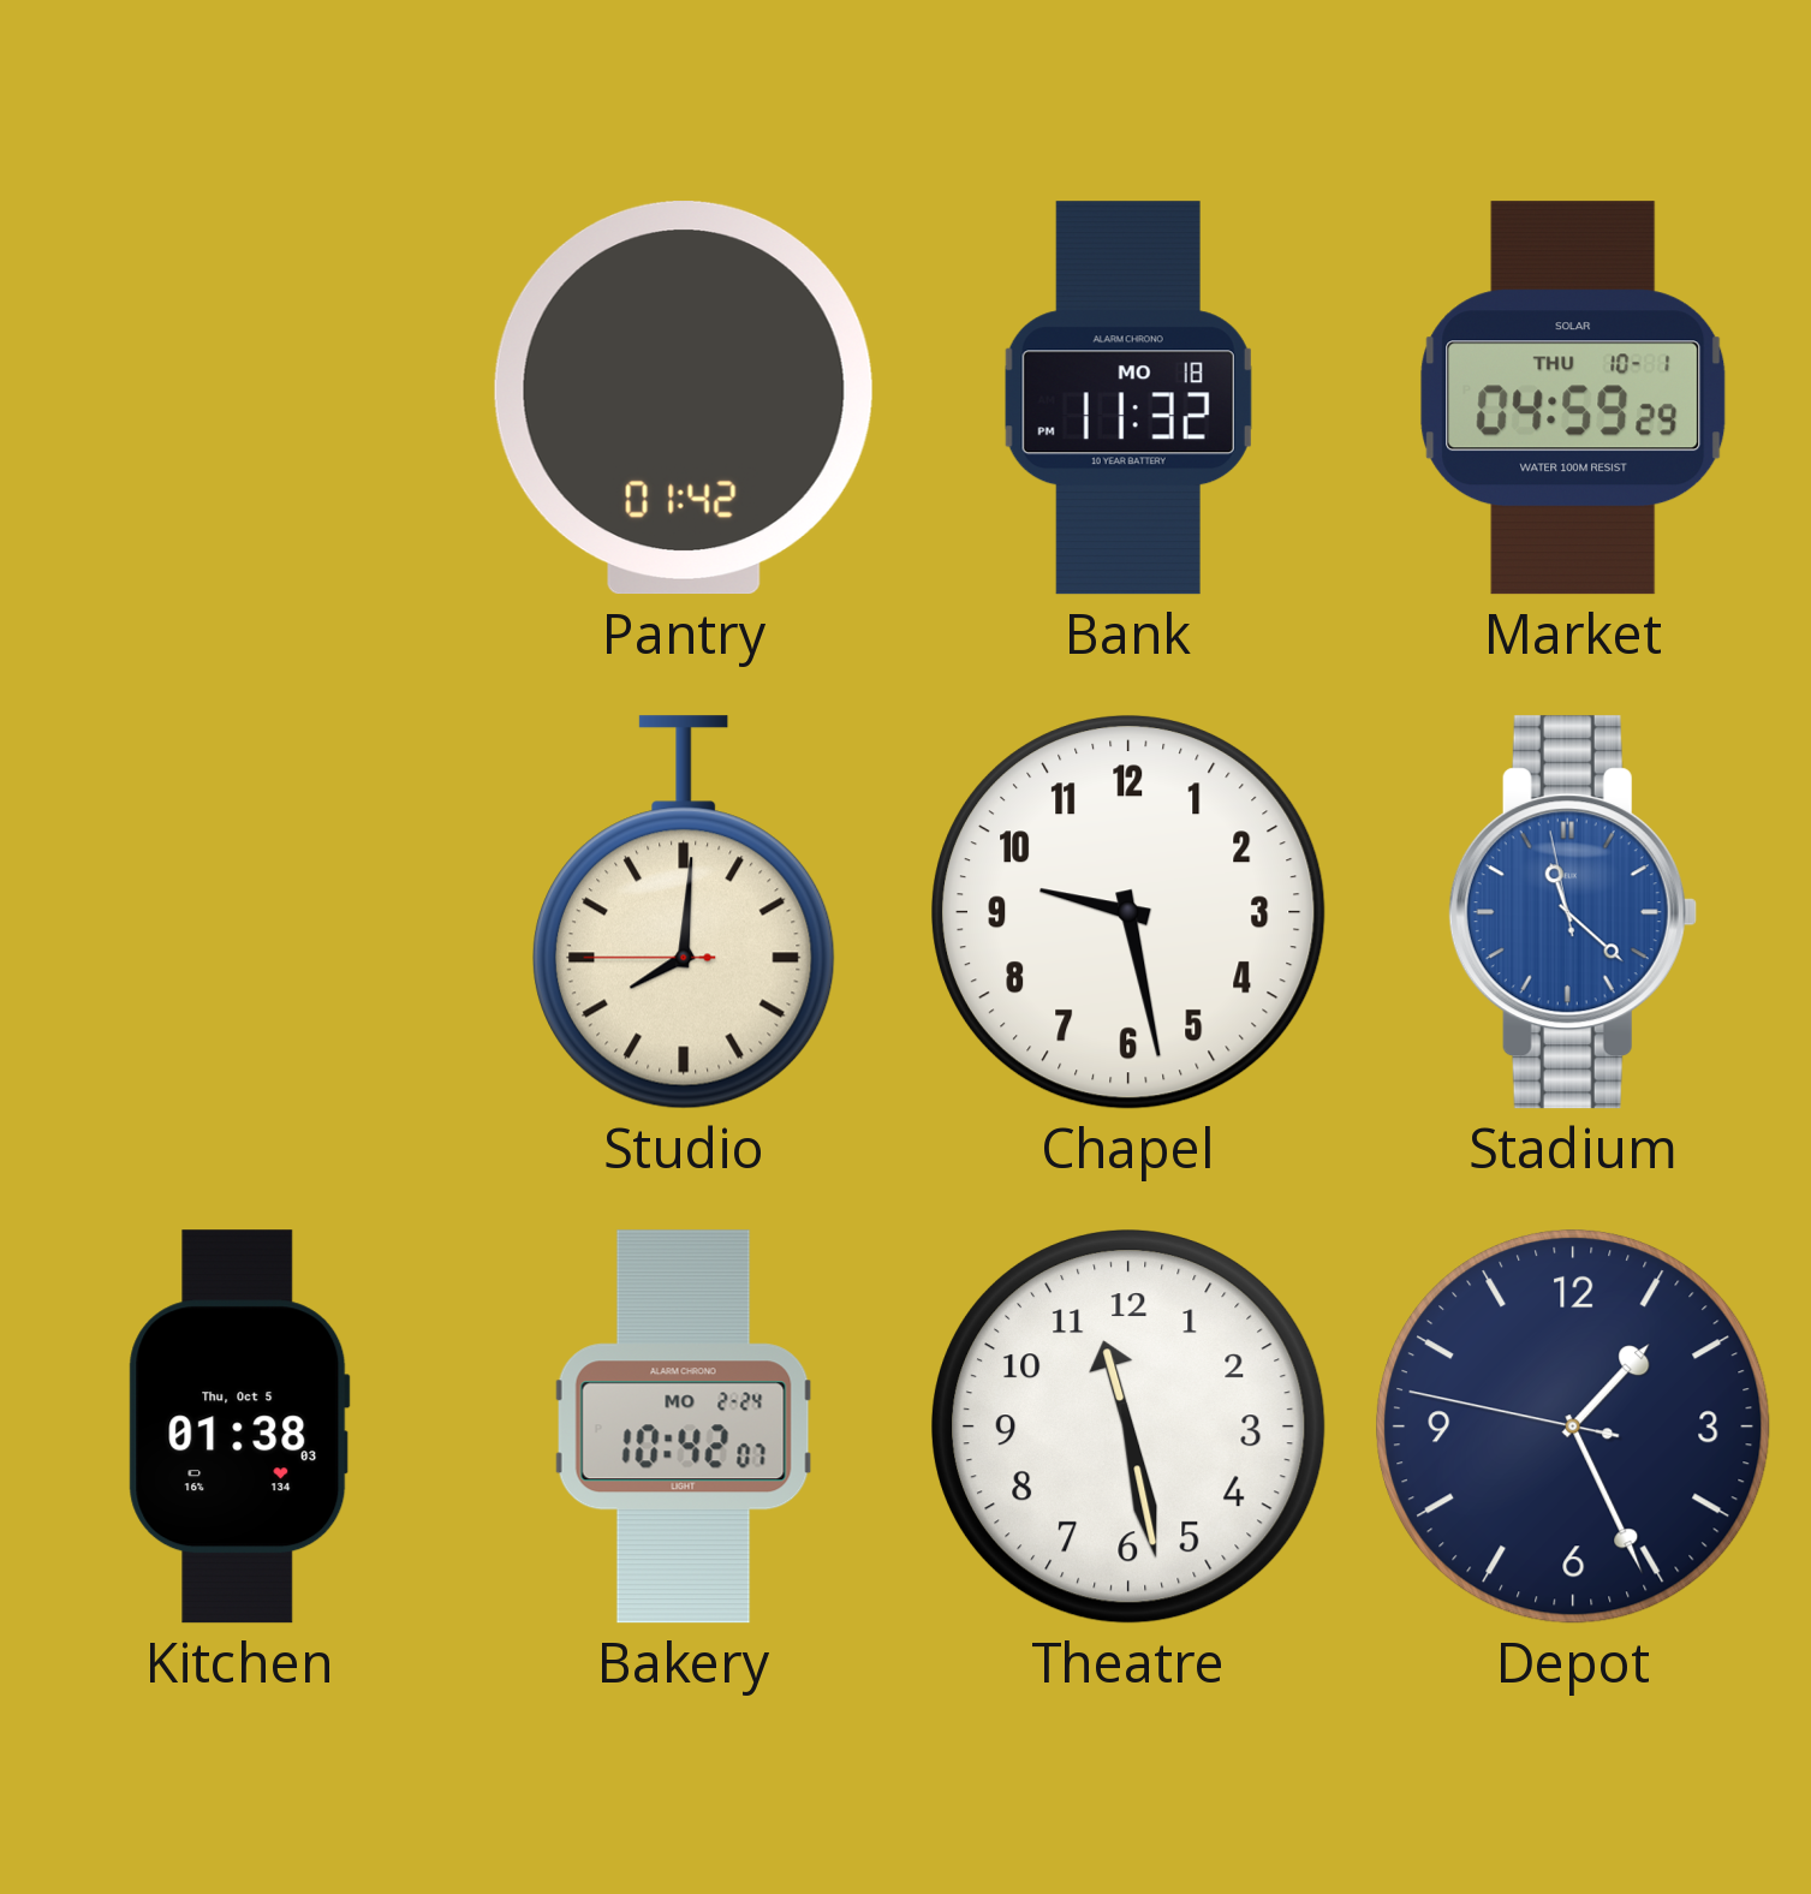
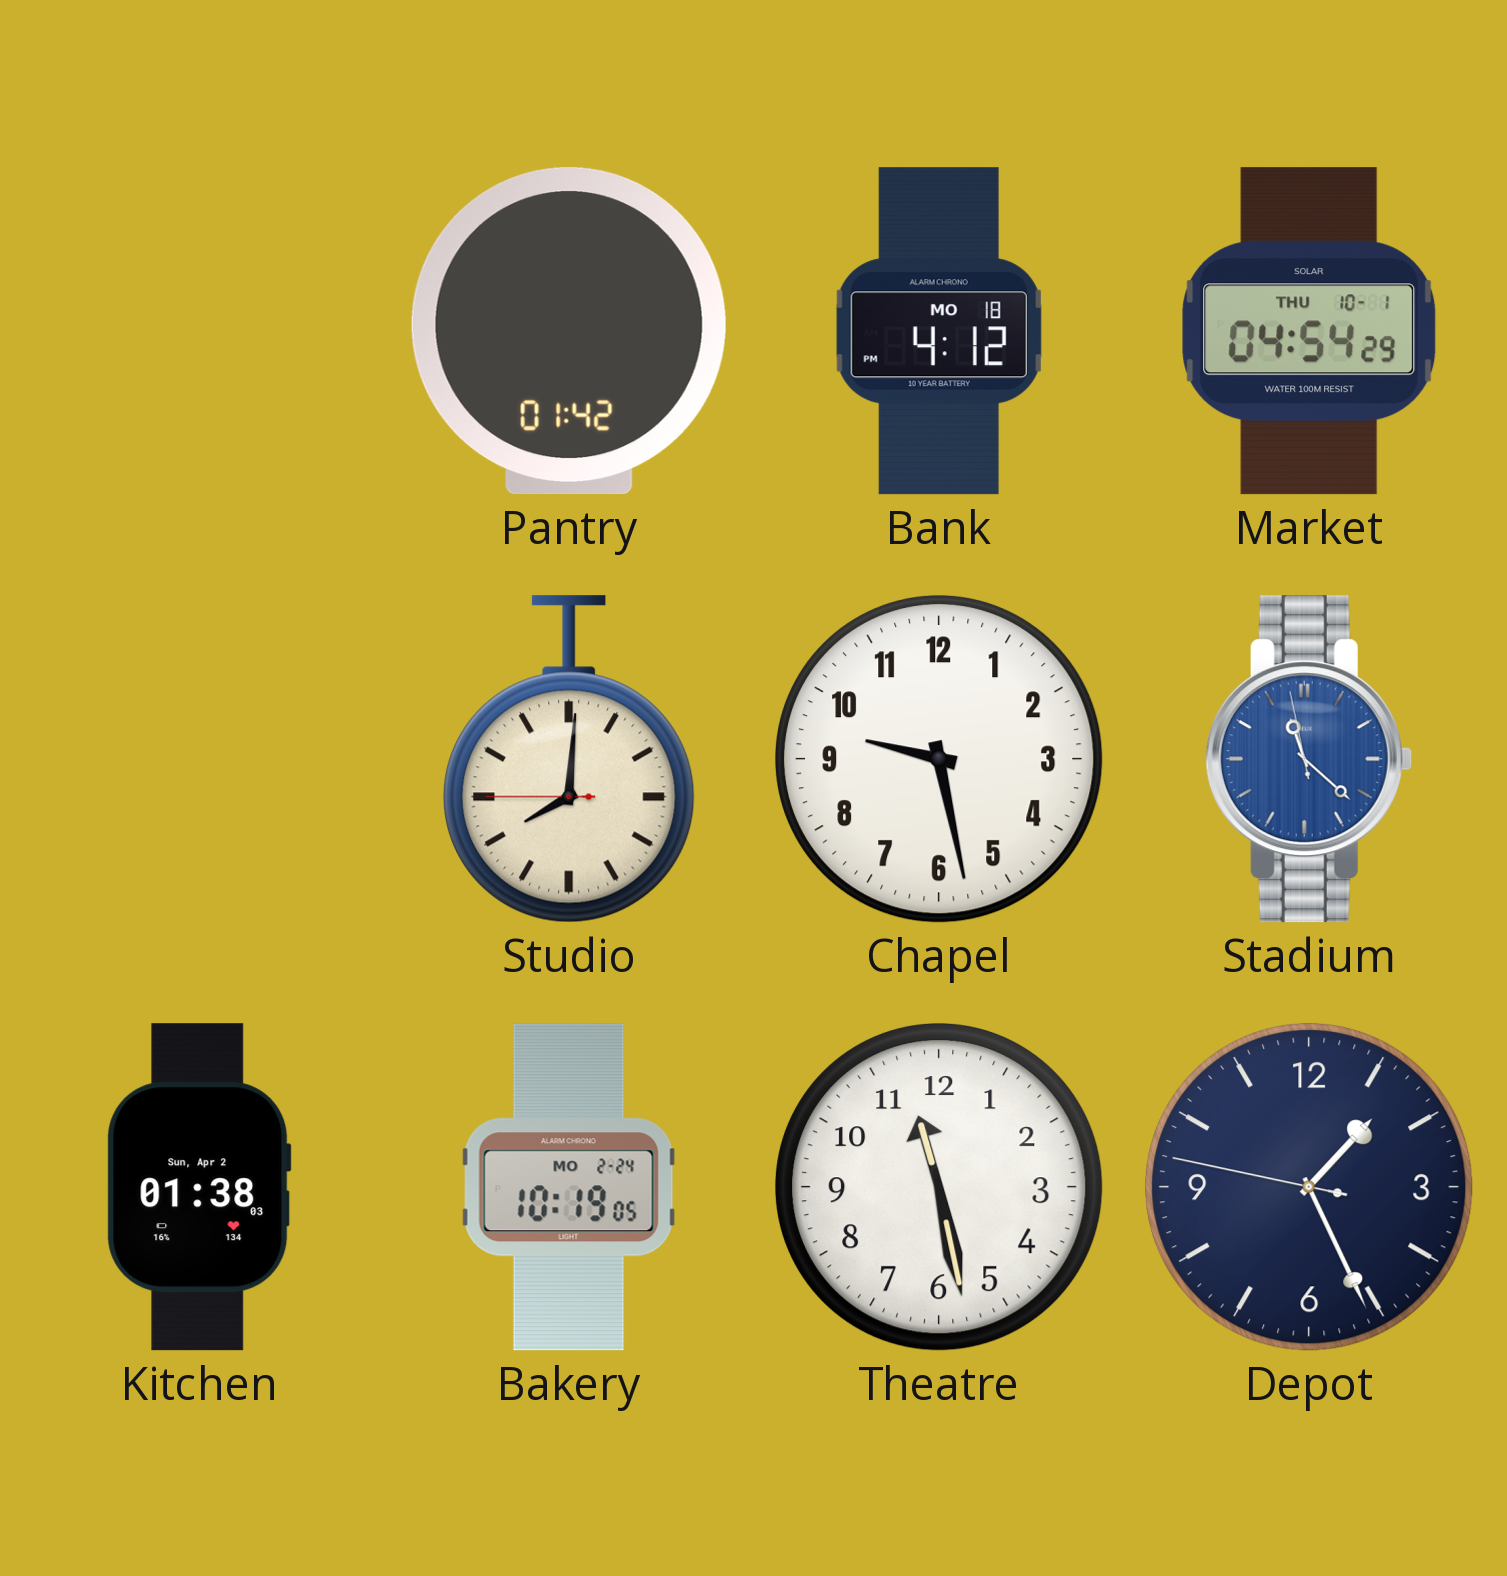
Bank: 11:32 -> 4:12
Market: 04:59 -> 04:54
Kitchen date: Thu, Oct 5 -> Sun, Apr 2
Bakery: 10:42 -> 10:19
